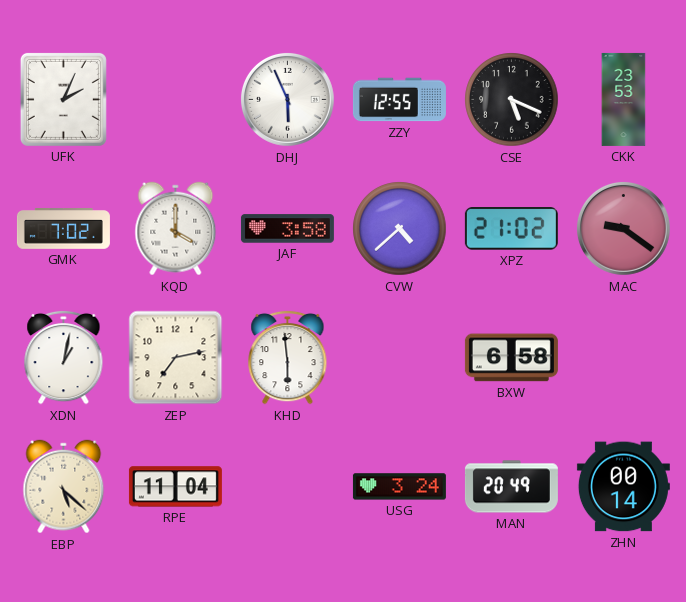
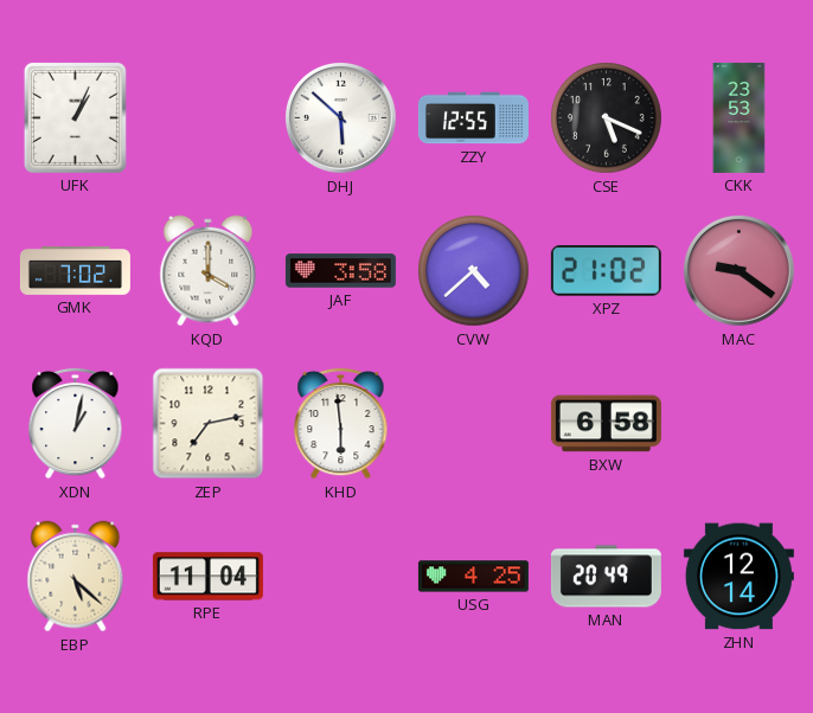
UFK: 2:04 -> 1:04
DHJ: 5:56 -> 5:52
USG: 3:24 -> 4:25
ZHN: 00:14 -> 12:14
